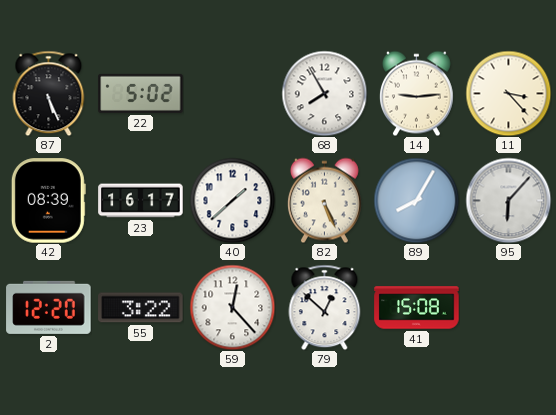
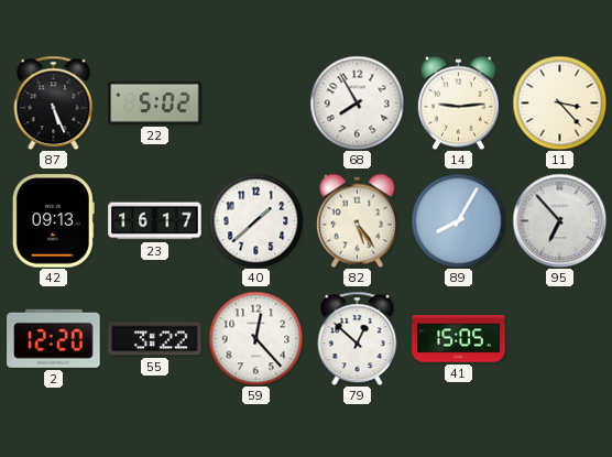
42: 08:39 -> 09:13
82: 5:26 -> 5:24
95: 6:07 -> 6:53
41: 15:08 -> 15:05
